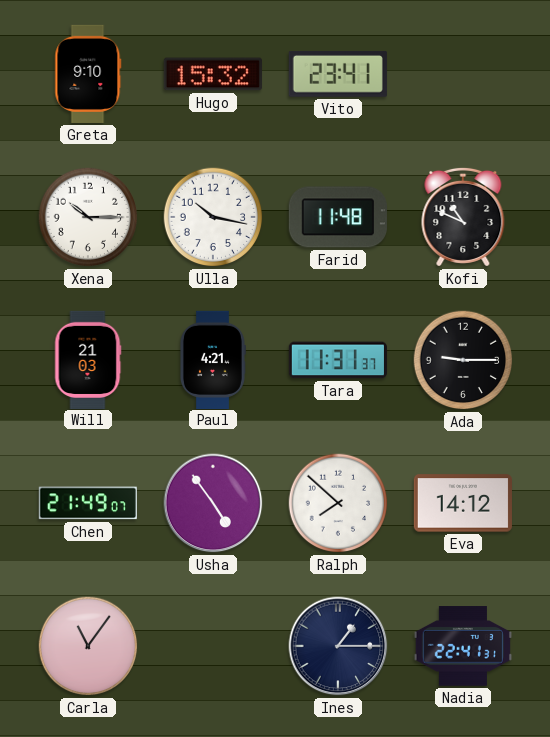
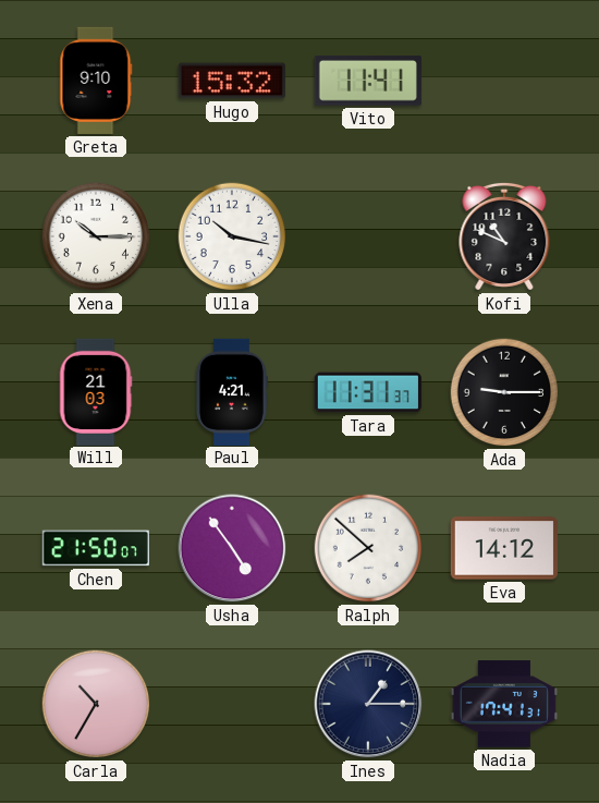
Vito: 23:41 -> 11:41
Farid: 11:48 -> none
Chen: 21:49 -> 21:50
Carla: 11:06 -> 10:35
Nadia: 22:41 -> 17:41
